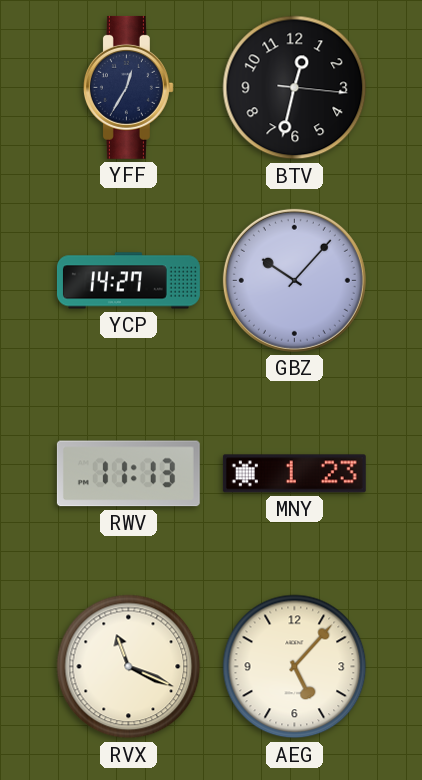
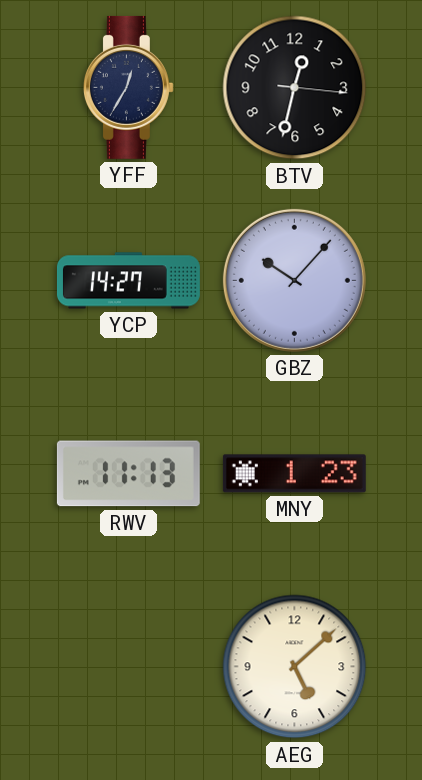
RVX: 11:19 -> none
AEG: 5:07 -> 5:08
